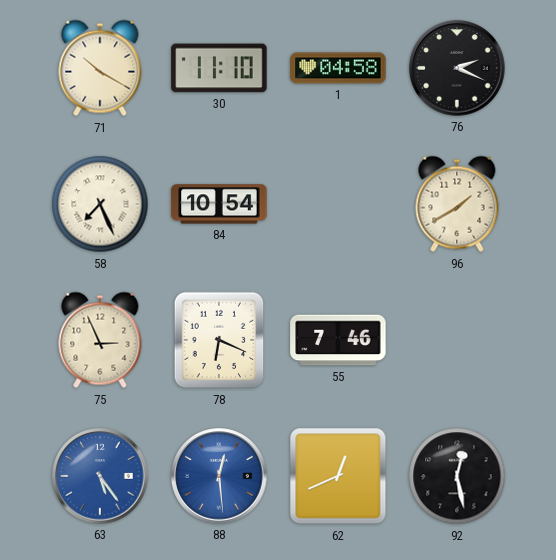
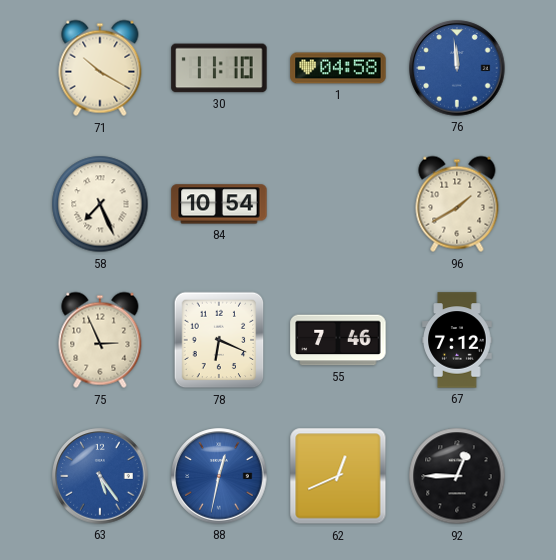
76: 2:19 -> 11:59
76 dial: black -> blue
67: none -> 7:12
88: 12:29 -> 12:32
92: 12:28 -> 12:45
